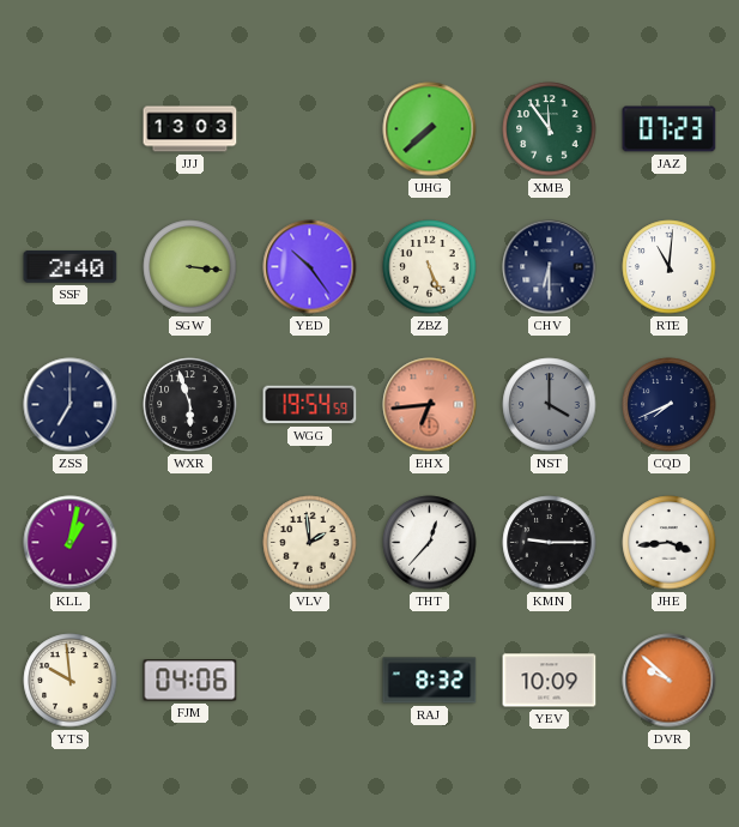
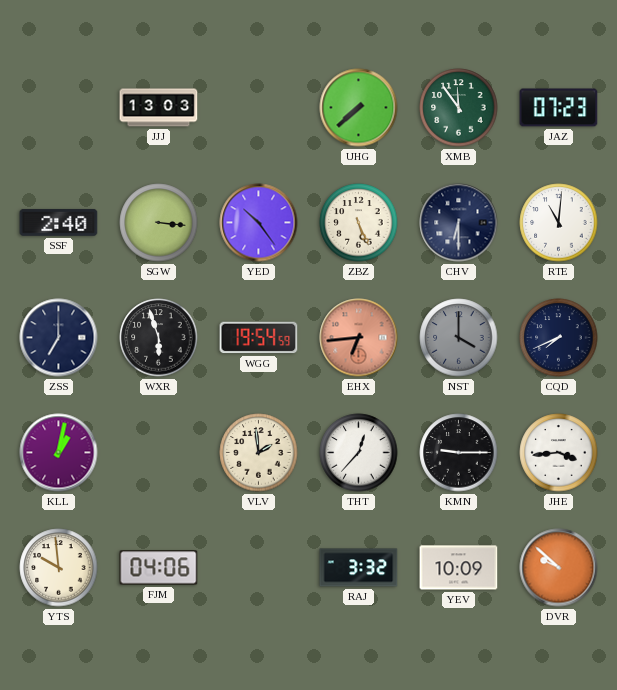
RAJ: 8:32 -> 3:32
